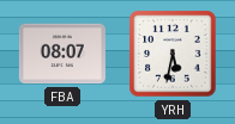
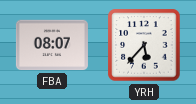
YRH: 5:32 -> 5:37
